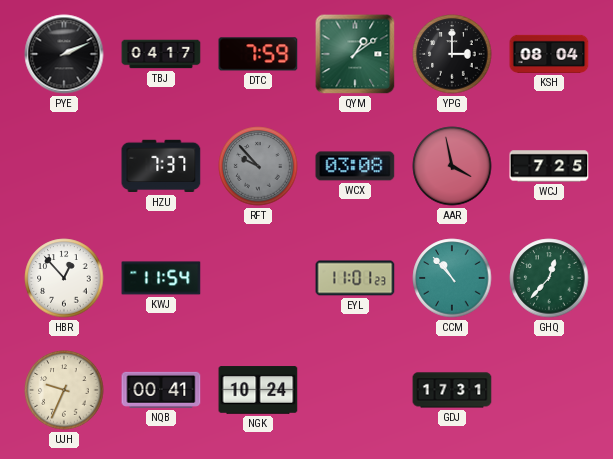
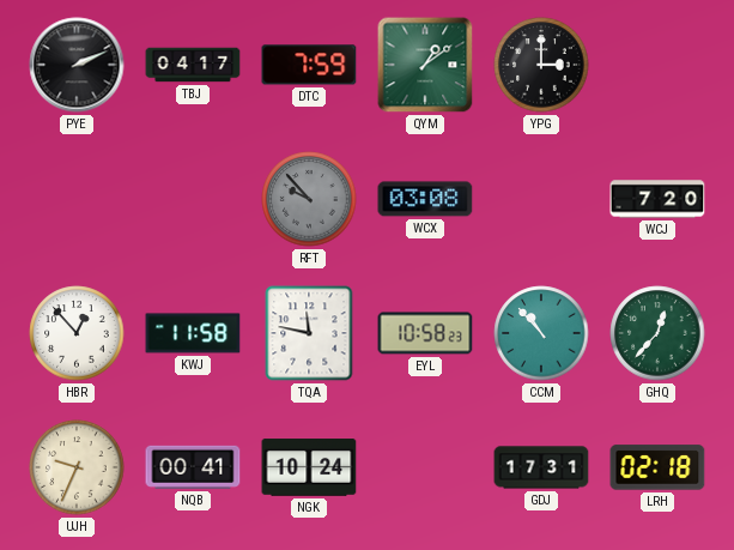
KSH: 08:04 -> none
HZU: 7:37 -> none
AAR: 3:58 -> none
WCJ: 7:25 -> 7:20
KWJ: 11:54 -> 11:58
TQA: none -> 11:47
EYL: 11:01 -> 10:58
LRH: none -> 02:18
